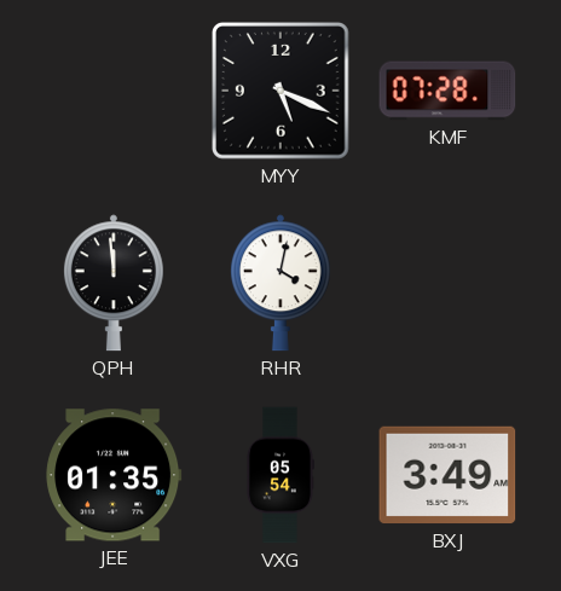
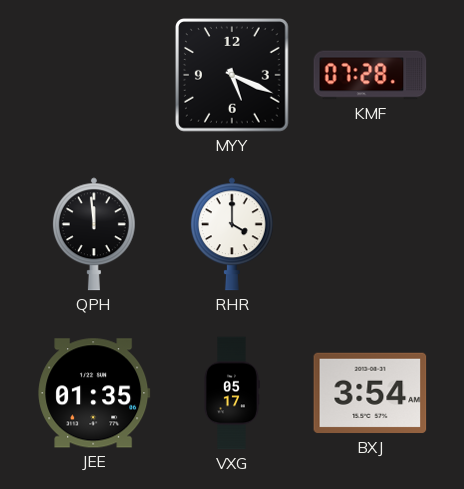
RHR: 4:02 -> 4:00
VXG: 05:54 -> 05:17
BXJ: 3:49 -> 3:54
